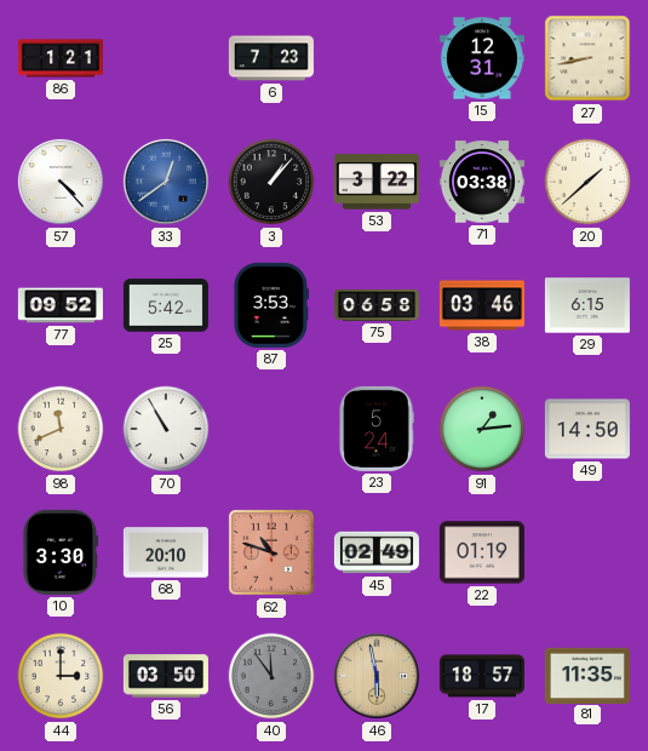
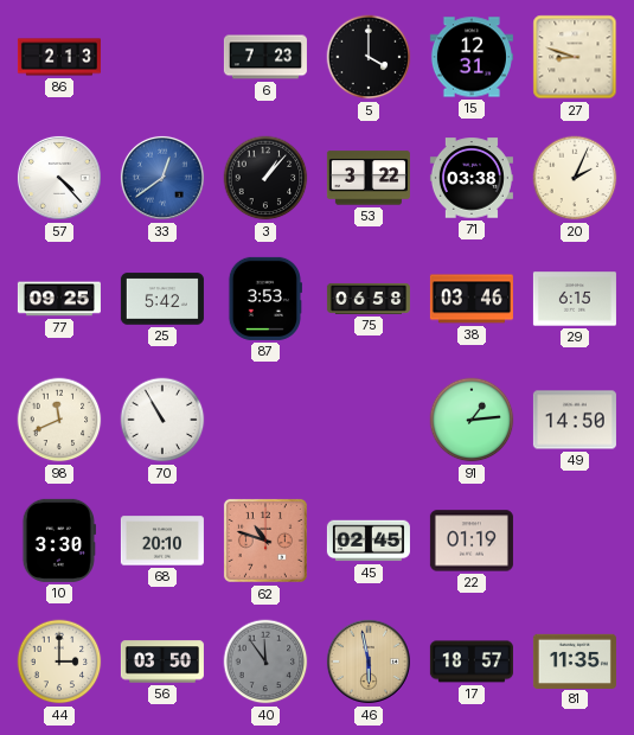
86: 1:21 -> 2:13
5: none -> 4:00
27: 8:43 -> 8:48
20: 1:38 -> 2:04
77: 09:52 -> 09:25
23: 5:24 -> none
45: 02:49 -> 02:45
